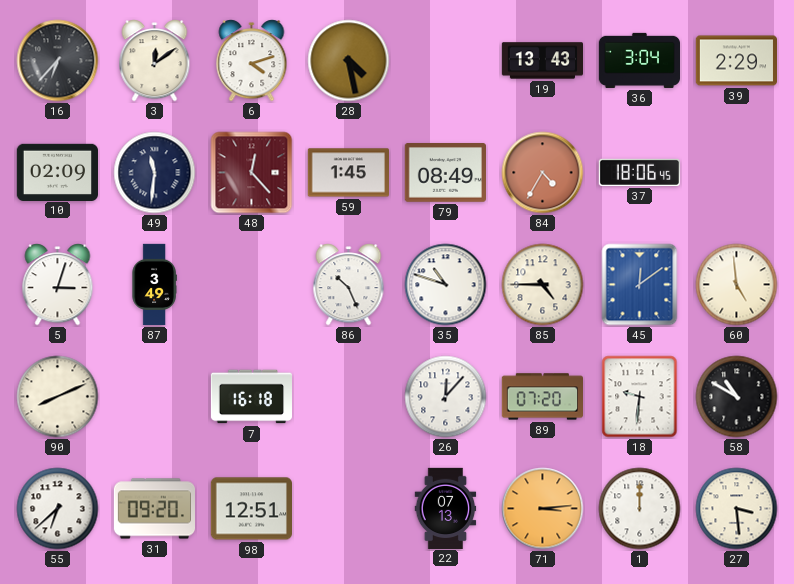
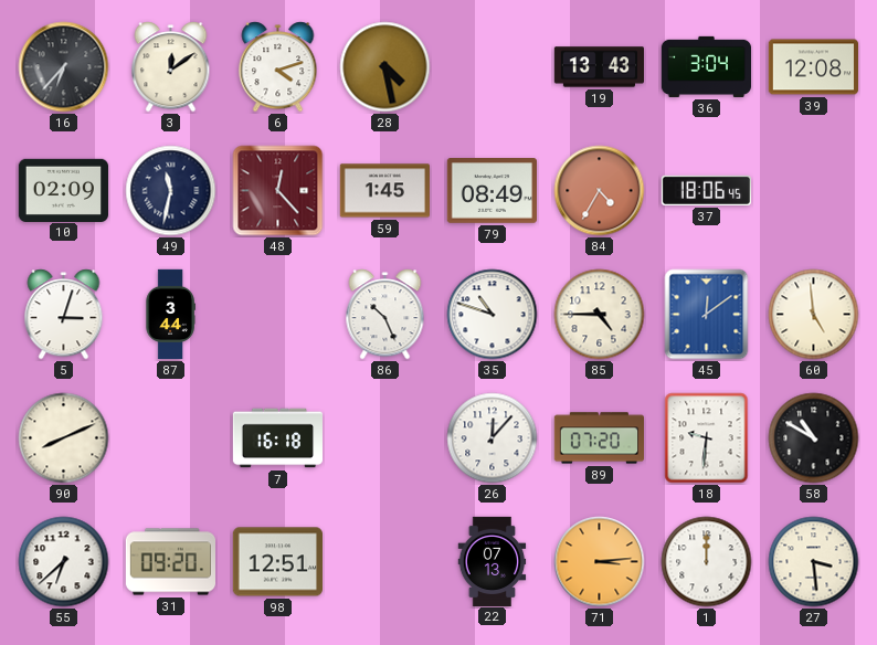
39: 2:29 -> 12:08
49: 11:31 -> 11:32
87: 3:49 -> 3:44
